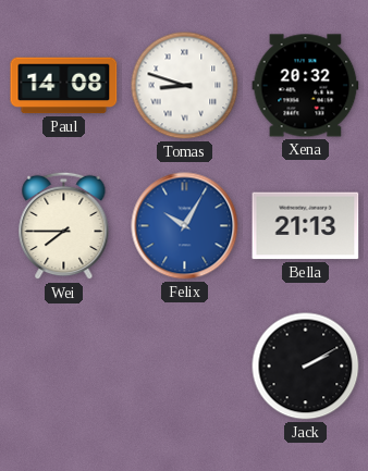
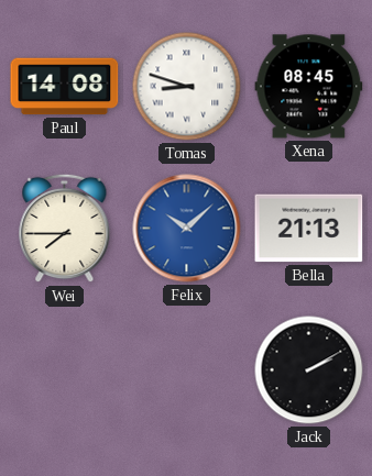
Xena: 20:32 -> 08:45
Felix: 10:05 -> 10:08
